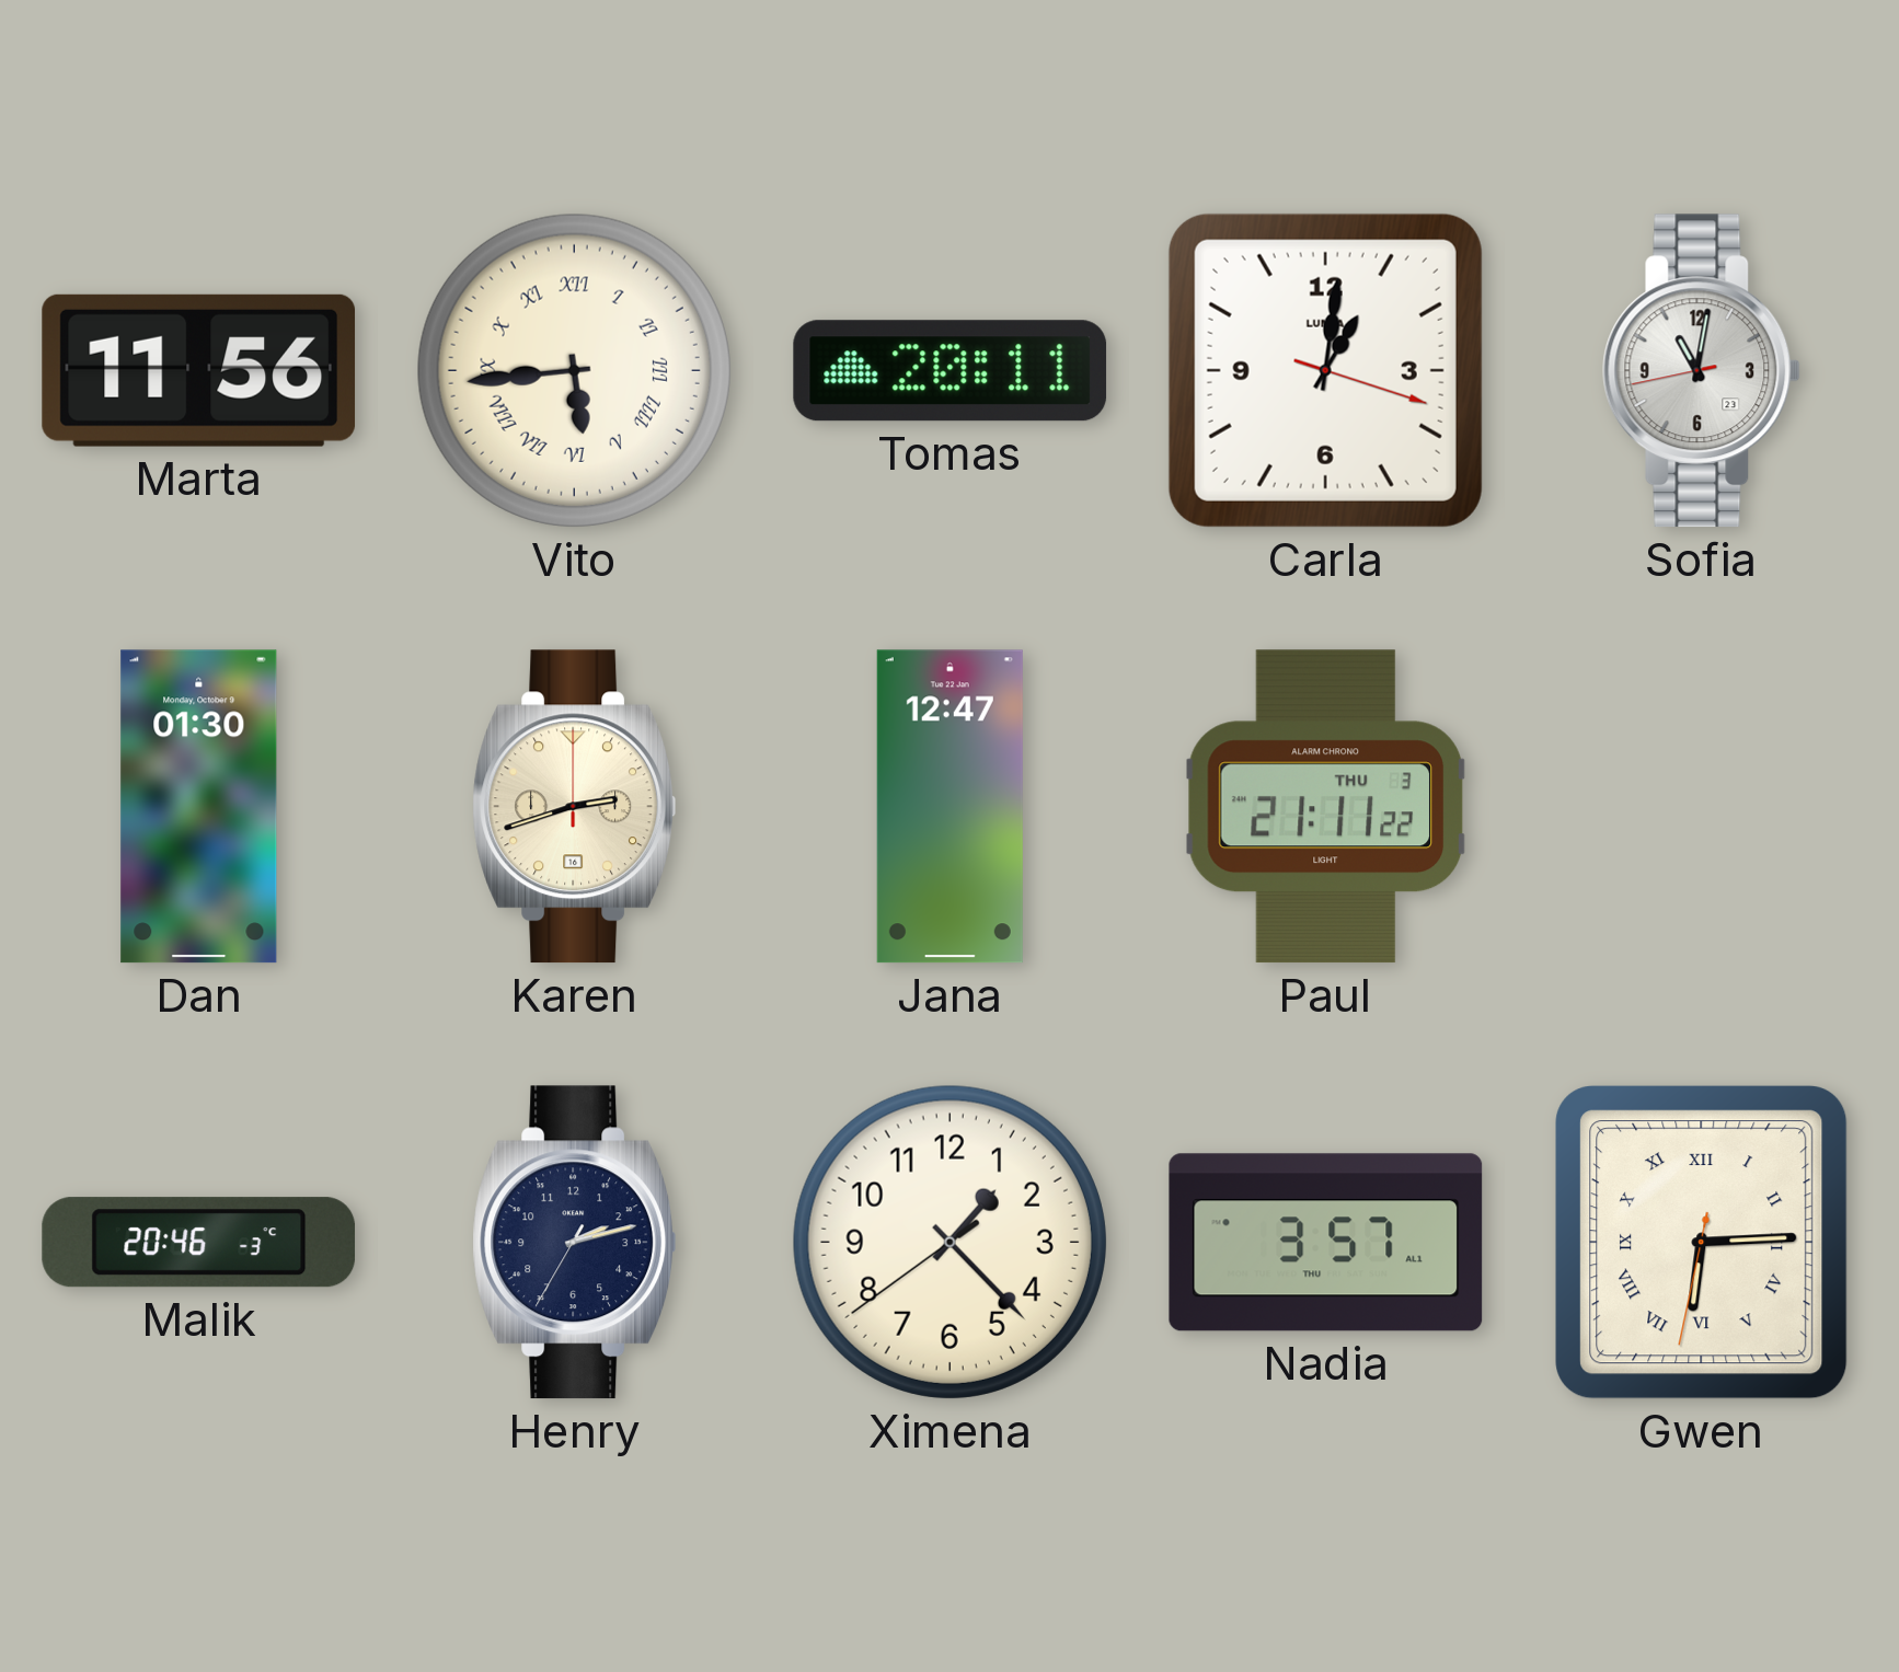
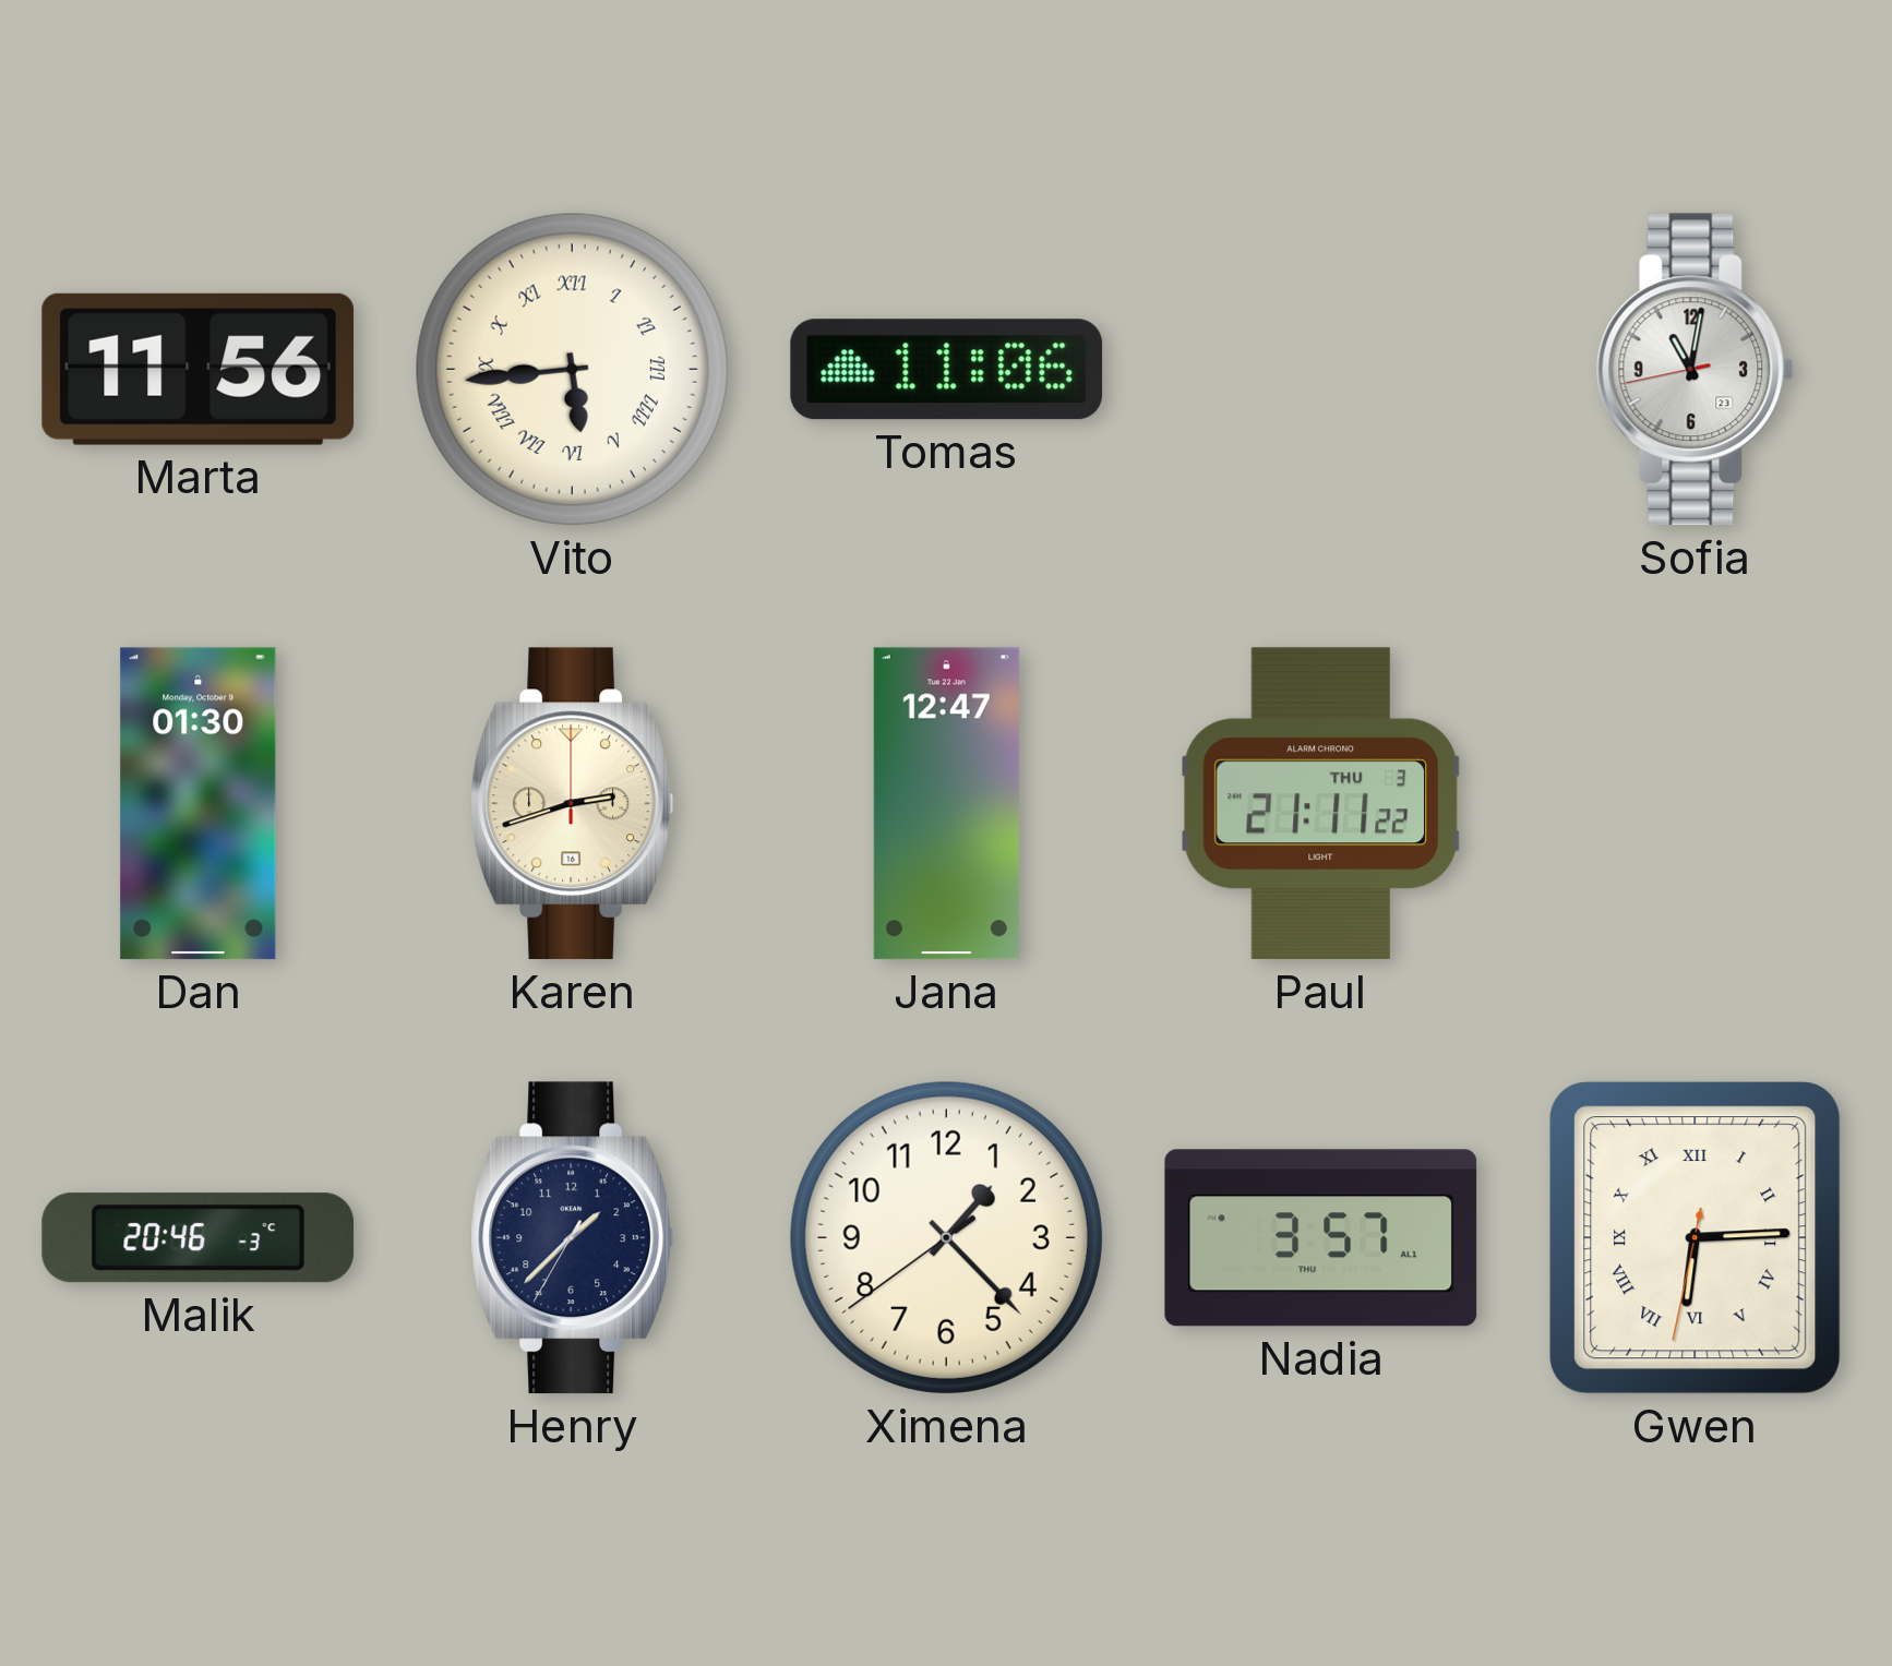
Tomas: 20:11 -> 11:06
Carla: 1:01 -> none
Henry: 2:12 -> 1:37
